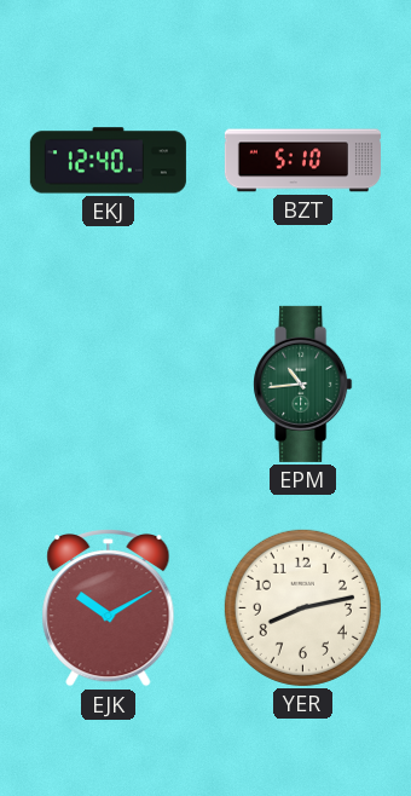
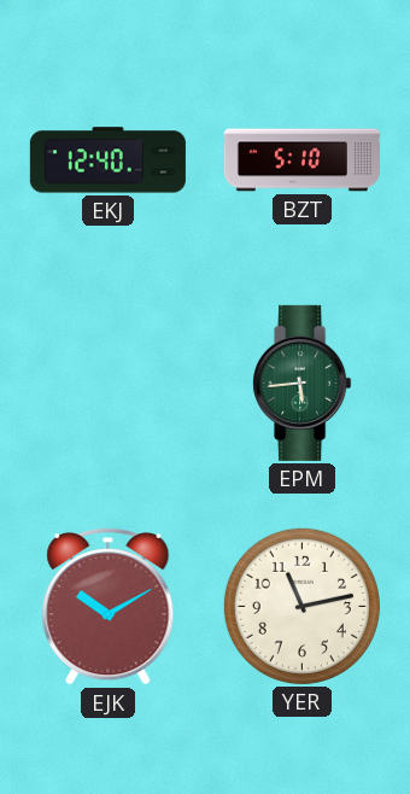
EPM: 10:44 -> 5:44
YER: 8:13 -> 11:13
